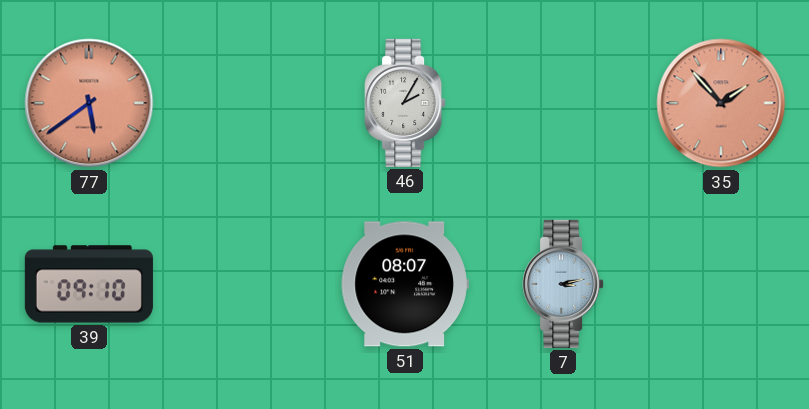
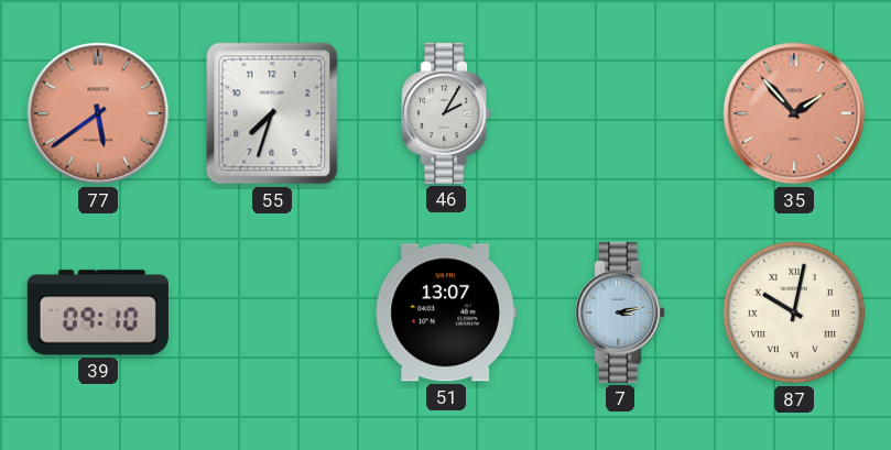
55: none -> 7:33
51: 08:07 -> 13:07
87: none -> 10:02
